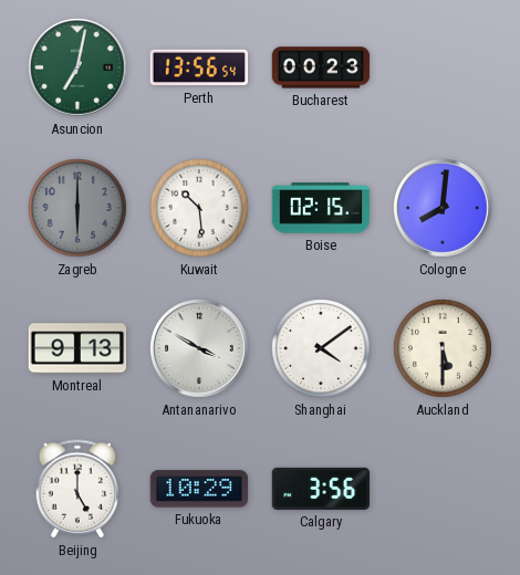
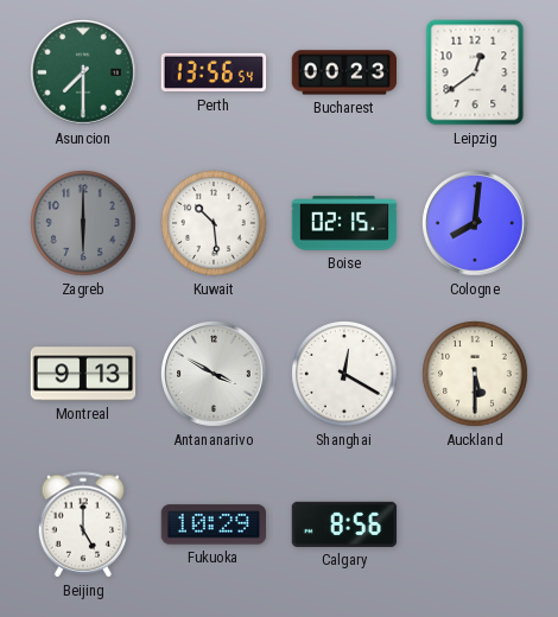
Asuncion: 7:02 -> 7:30
Leipzig: none -> 12:39
Shanghai: 4:09 -> 12:20
Calgary: 3:56 -> 8:56
